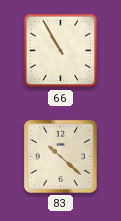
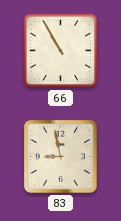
83: 10:22 -> 8:58
